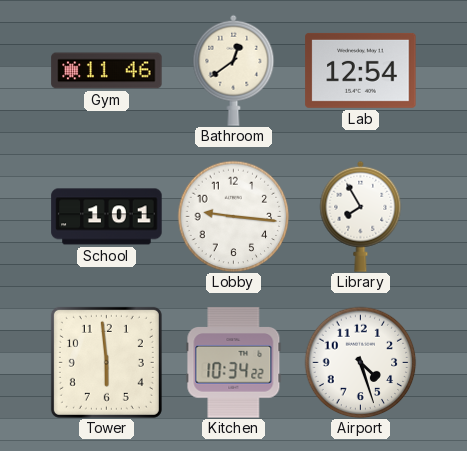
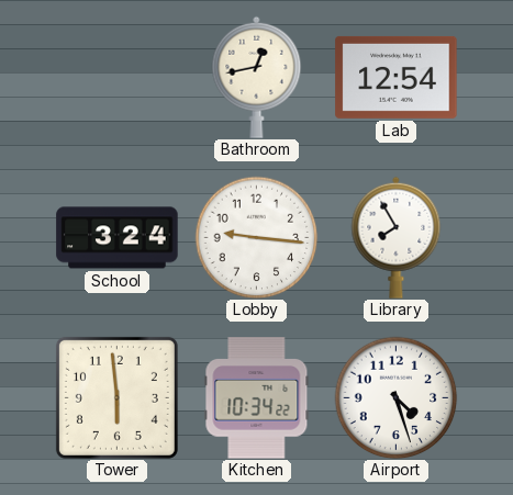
Gym: 11:46 -> none
Bathroom: 12:39 -> 12:43
School: 1:01 -> 3:24
